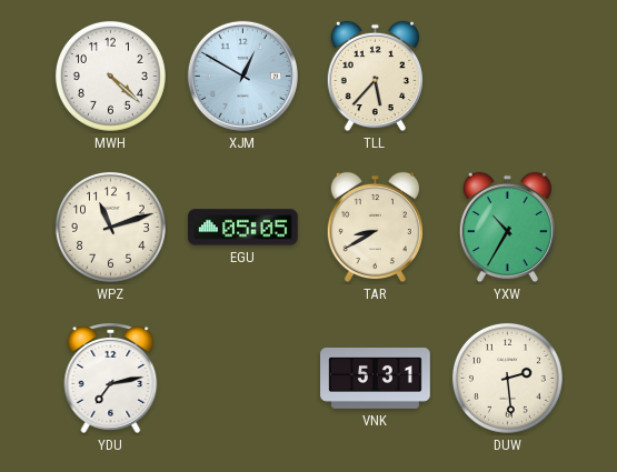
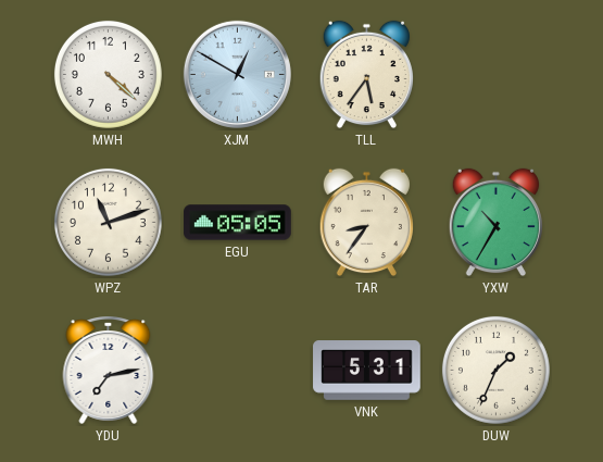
TLL: 5:37 -> 5:36
TAR: 8:40 -> 8:36
DUW: 2:29 -> 1:34
